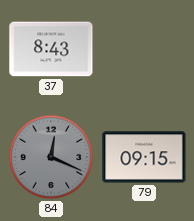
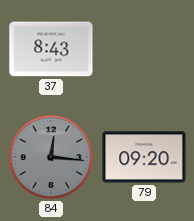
84: 12:19 -> 12:16
79: 09:15 -> 09:20
